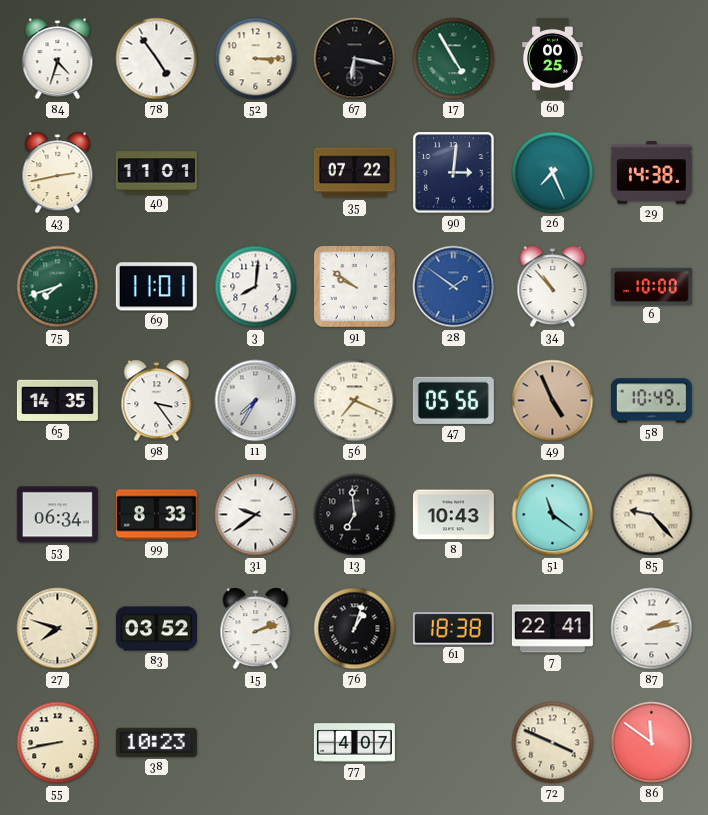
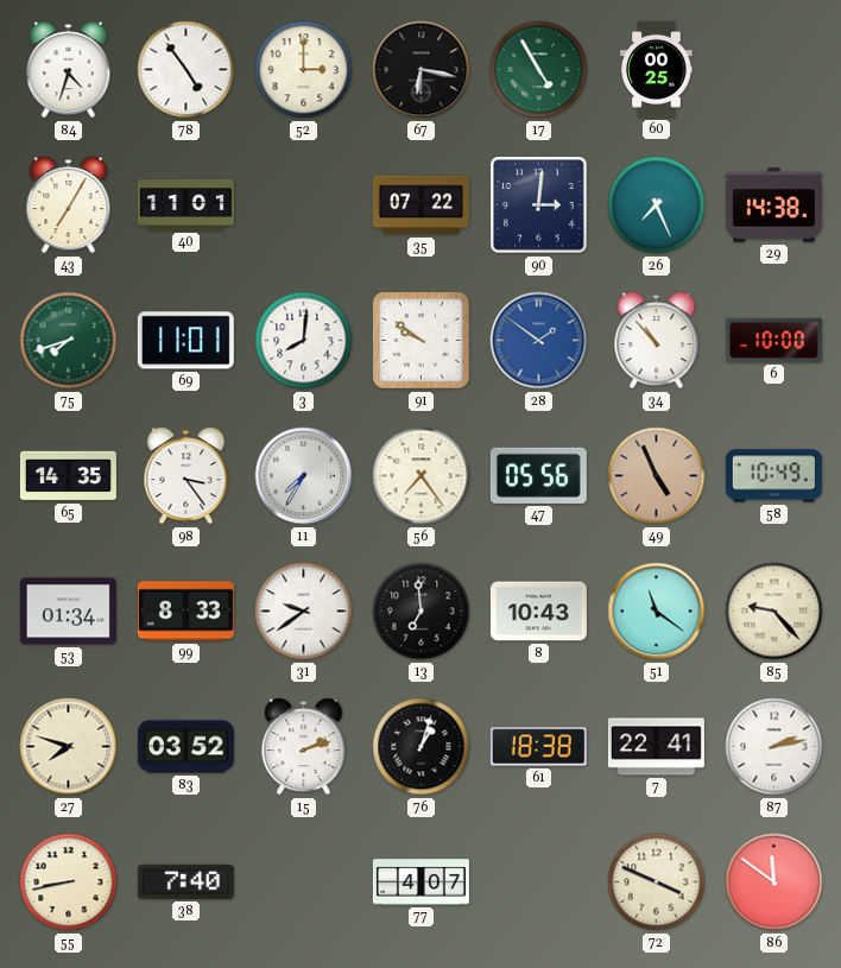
52: 3:15 -> 3:00
43: 2:43 -> 7:05
56: 7:19 -> 7:24
53: 06:34 -> 01:34
38: 10:23 -> 7:40
